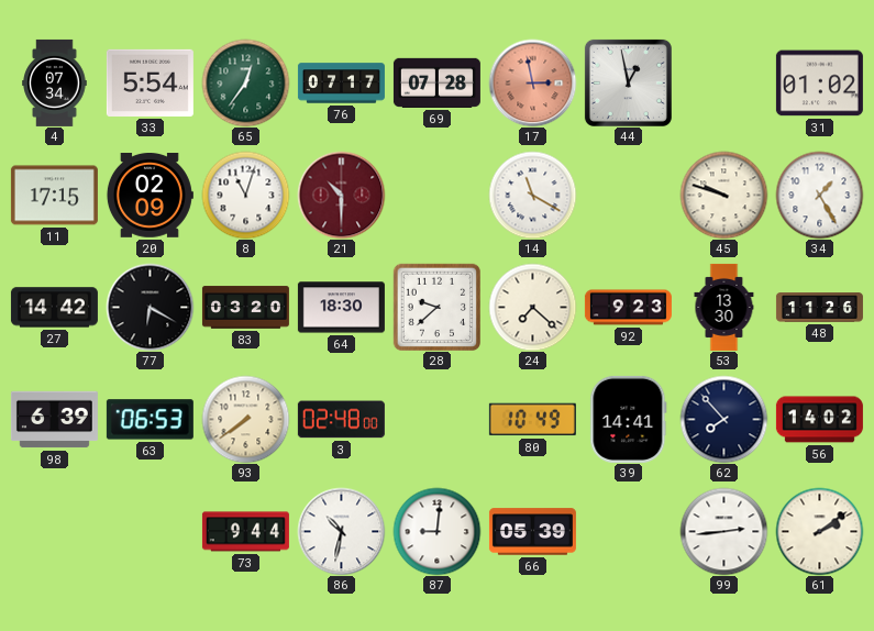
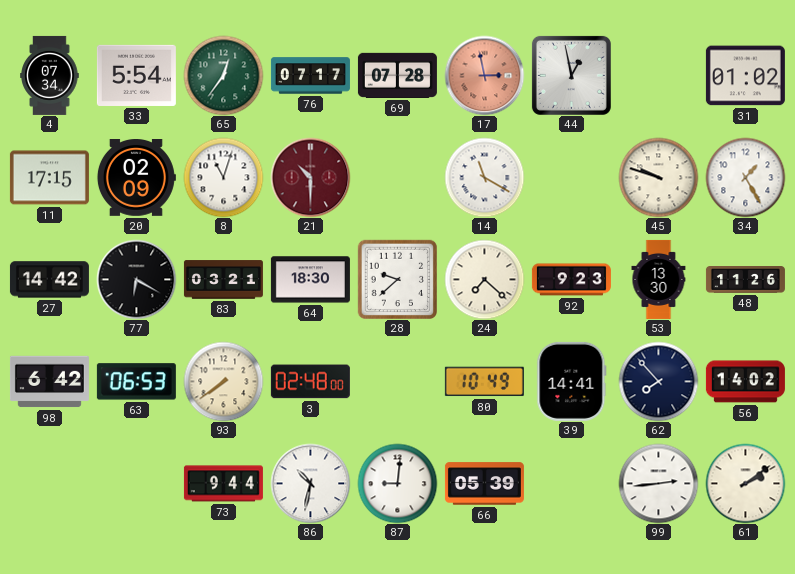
83: 03:20 -> 03:21
98: 6:39 -> 6:42
